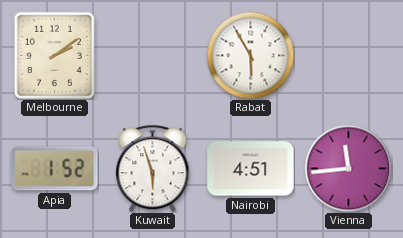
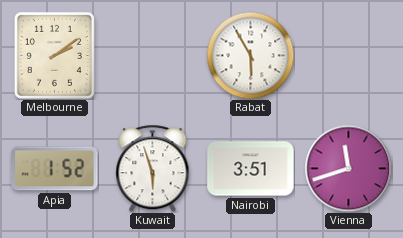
Nairobi: 4:51 -> 3:51
Vienna: 11:44 -> 11:42
